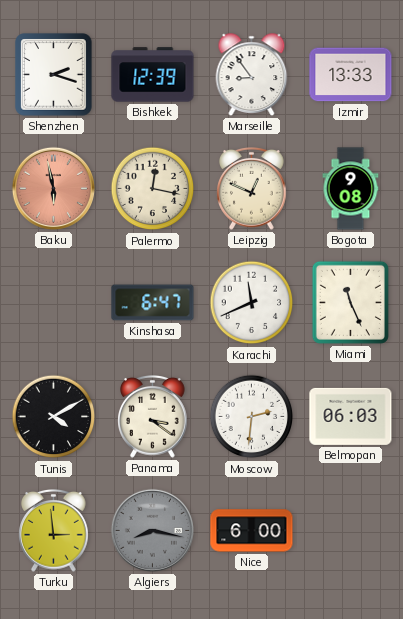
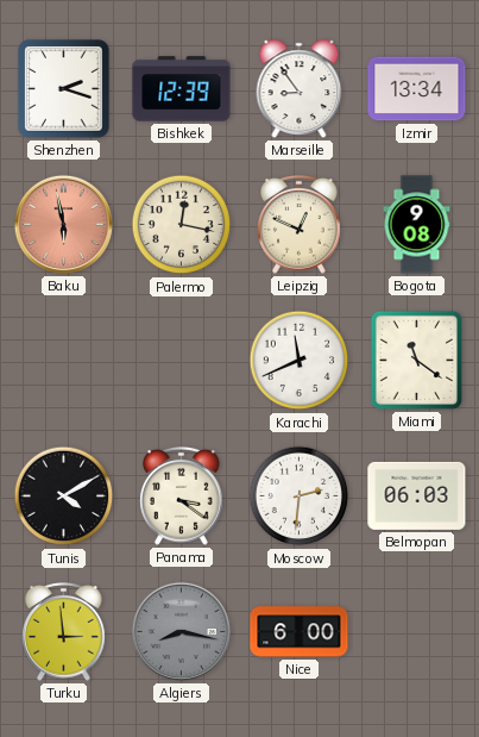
Izmir: 13:33 -> 13:34
Kinshasa: 6:47 -> none
Miami: 11:26 -> 11:21
